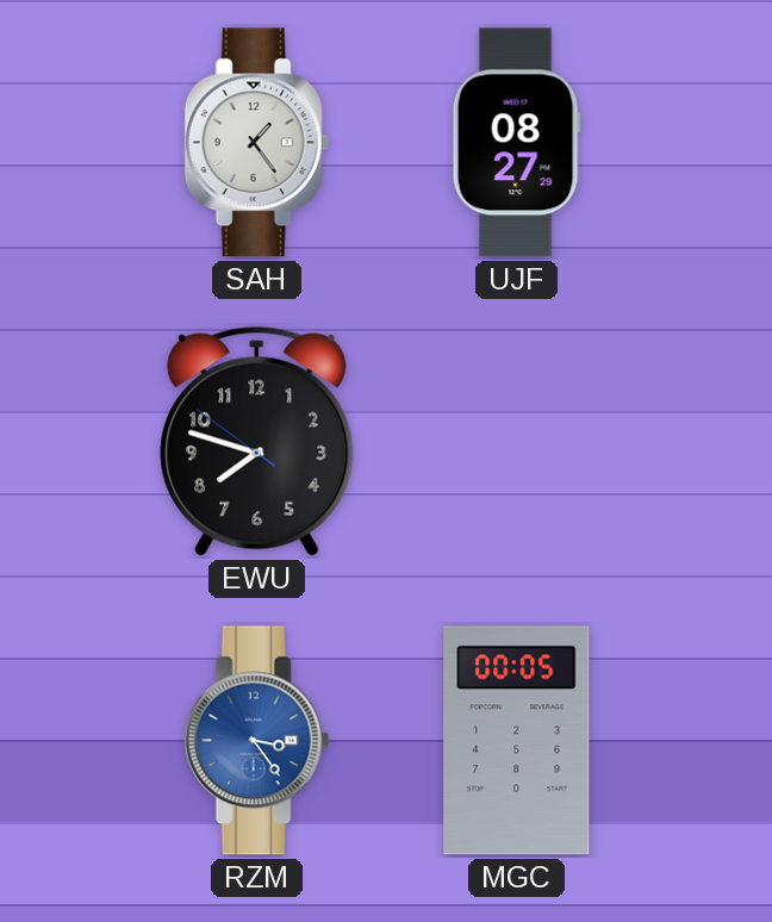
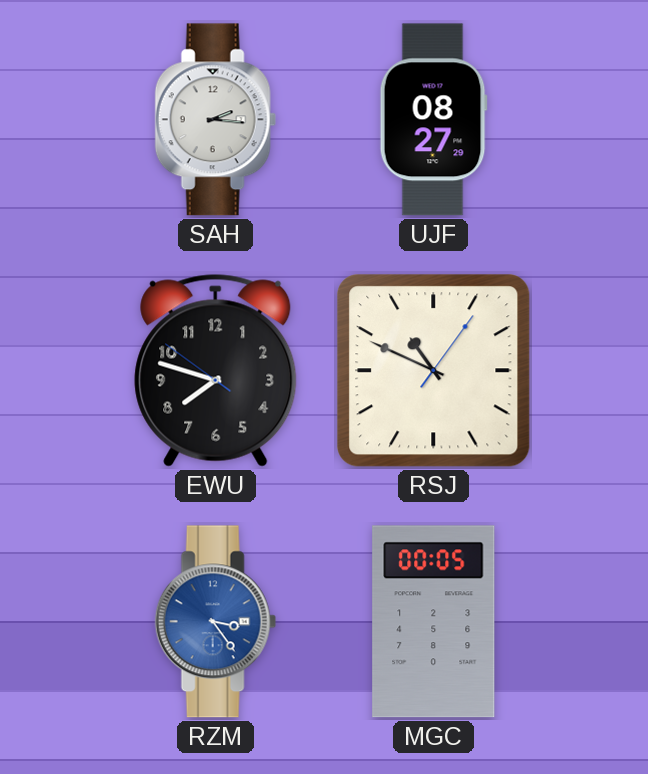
SAH: 1:24 -> 2:16
RSJ: none -> 10:49
